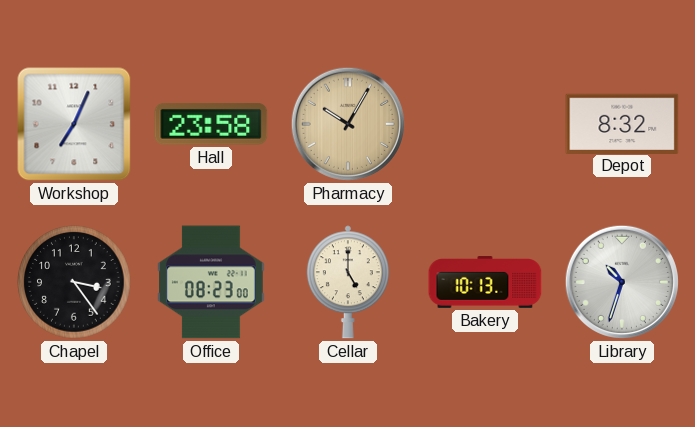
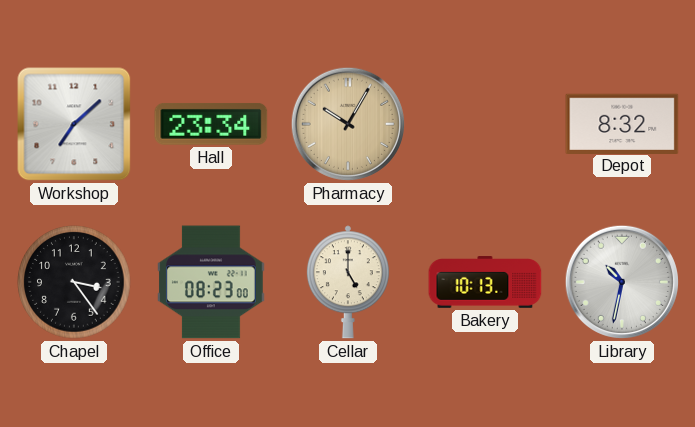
Workshop: 7:04 -> 7:08
Hall: 23:58 -> 23:34
Library: 10:33 -> 10:32
